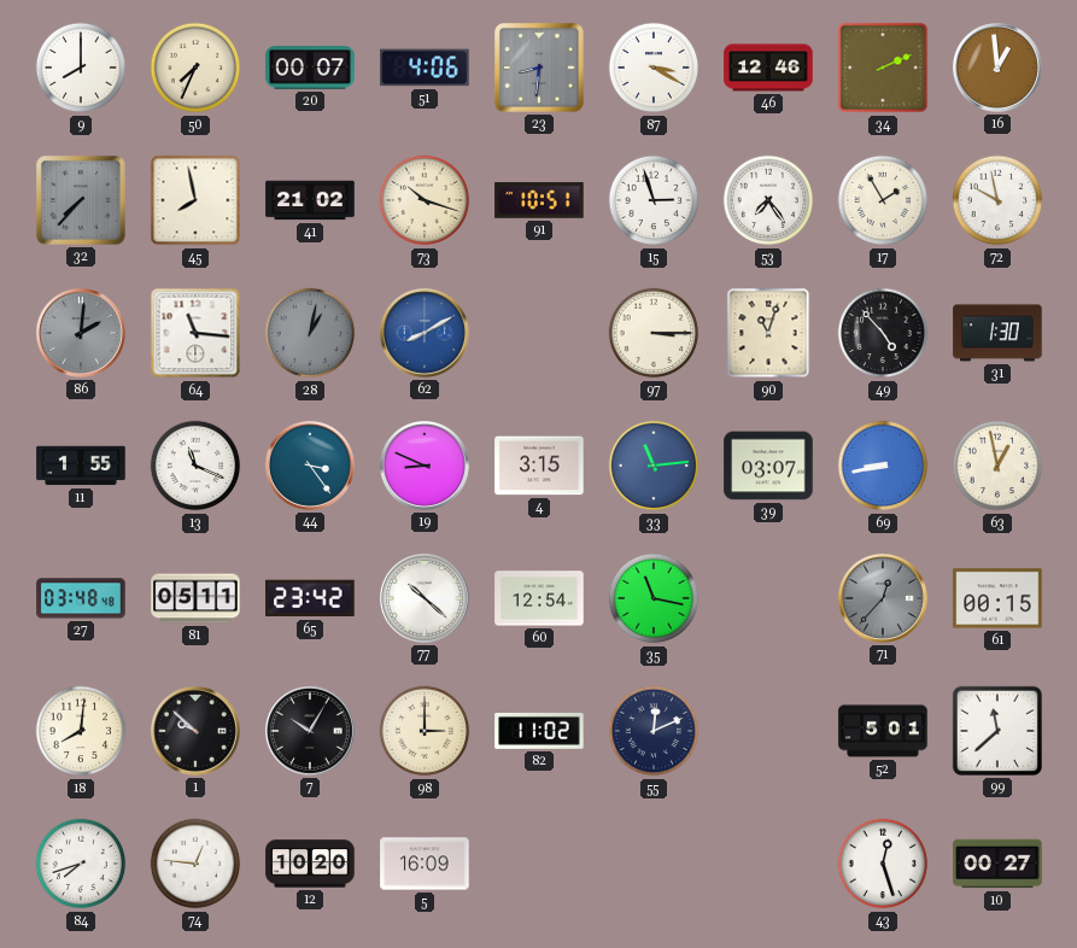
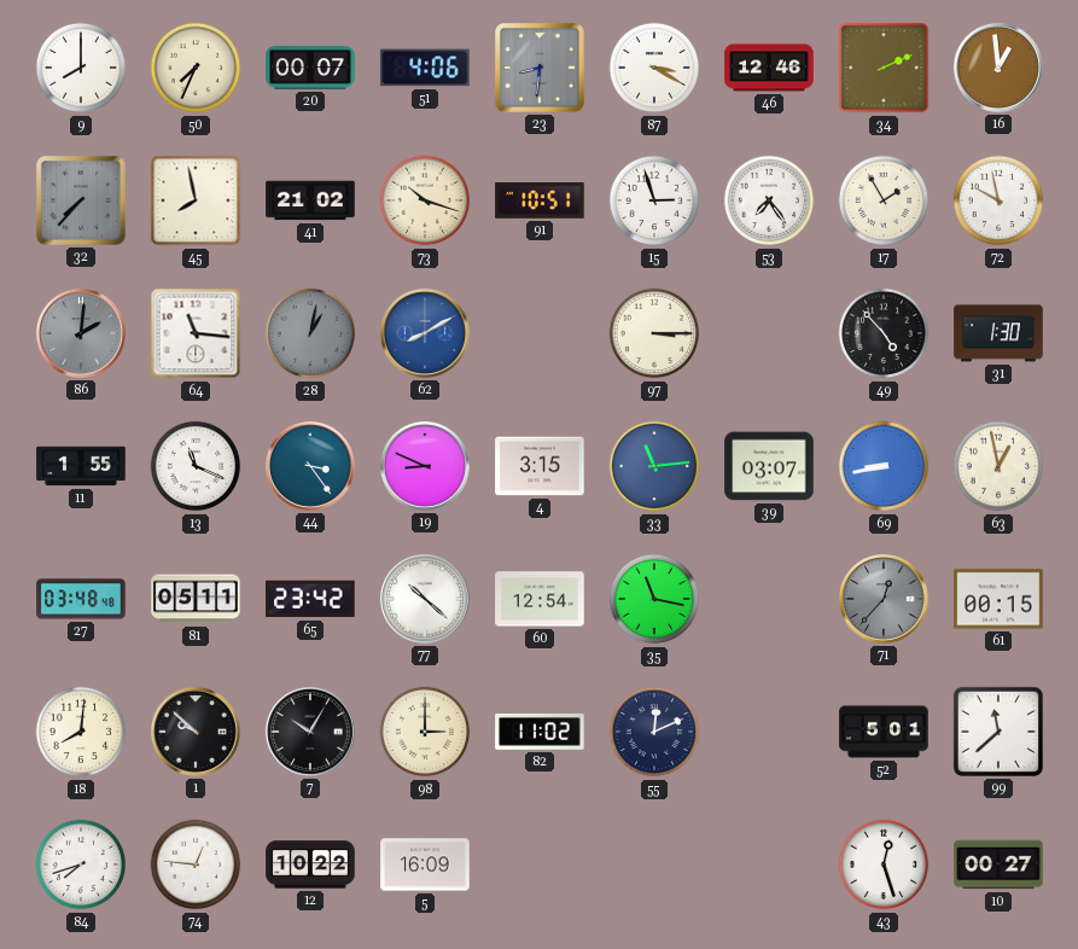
90: 11:03 -> none
12: 10:20 -> 10:22
